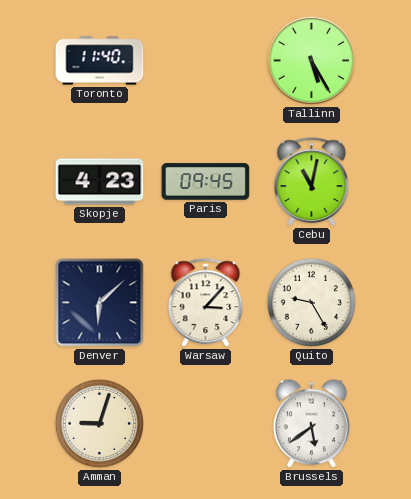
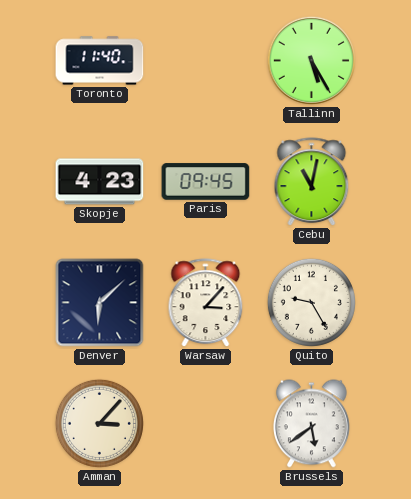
Amman: 9:03 -> 3:07
